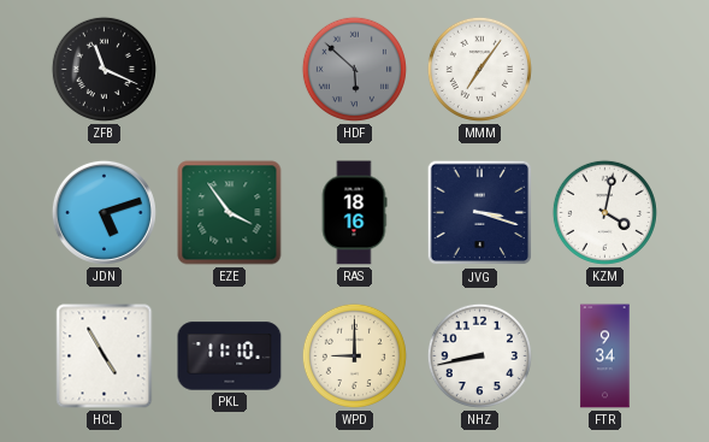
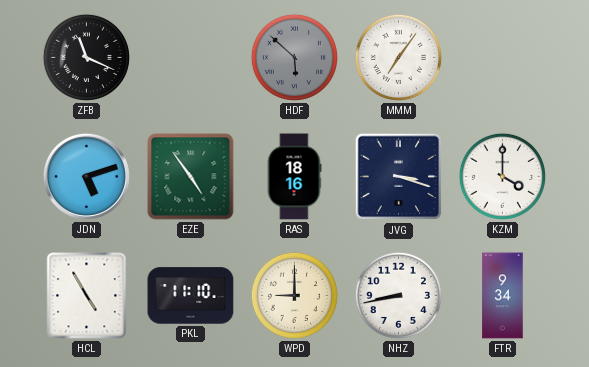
EZE: 3:54 -> 4:54
KZM: 4:02 -> 4:00
